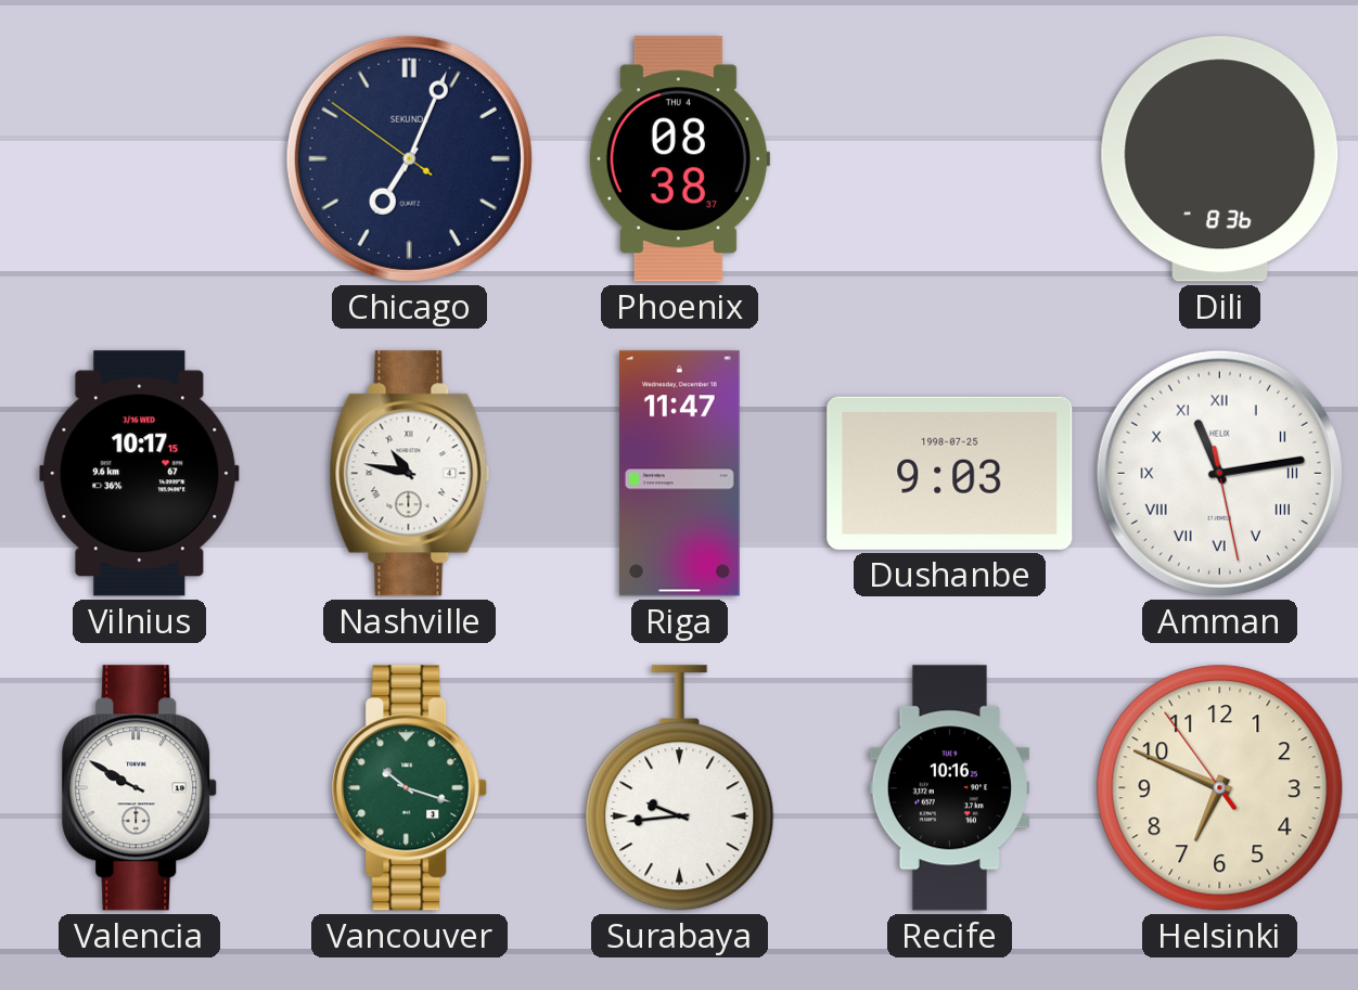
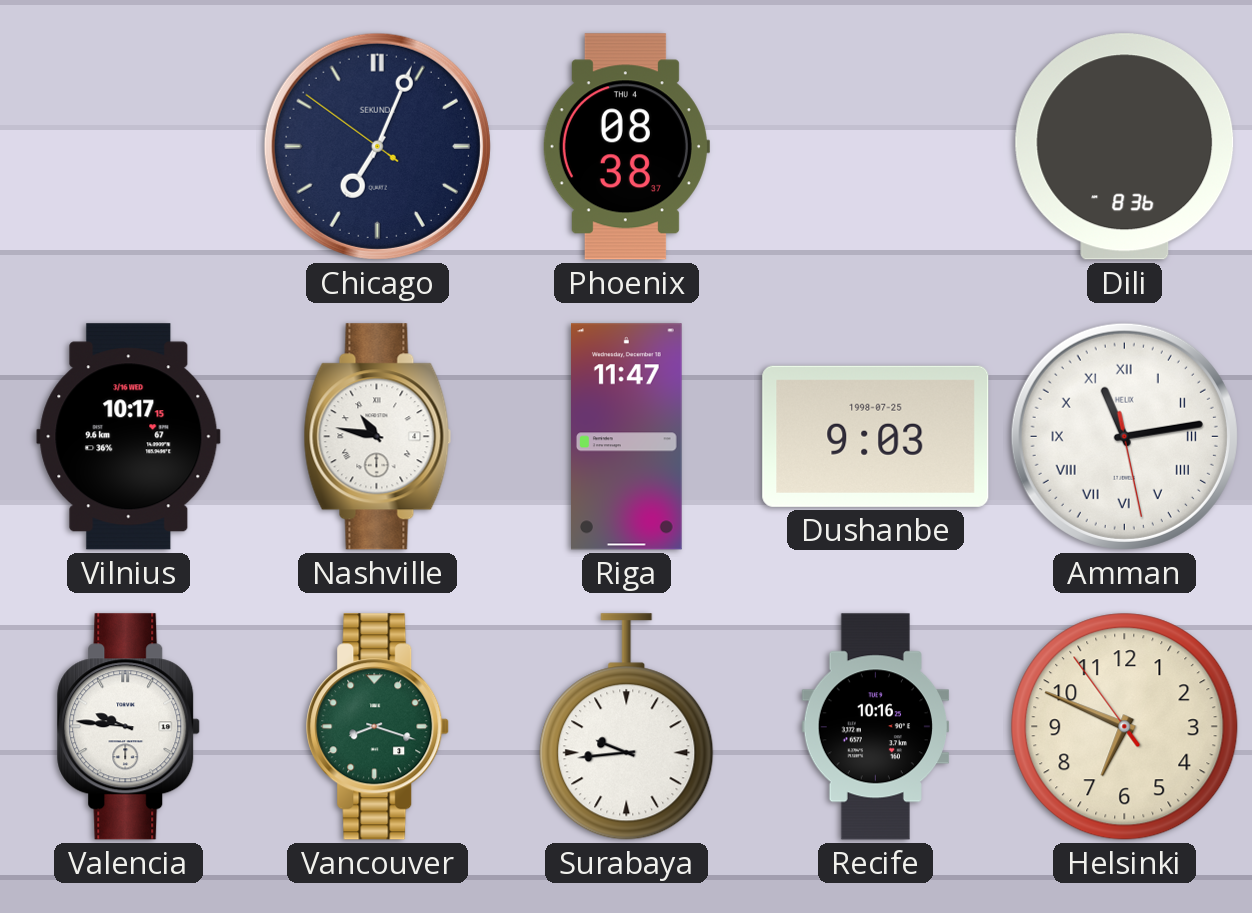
Valencia: 9:50 -> 9:46
Vancouver: 10:18 -> 8:18
